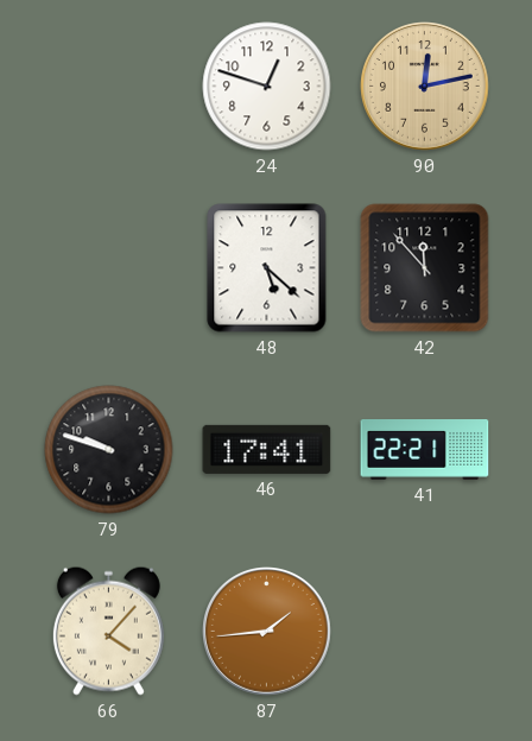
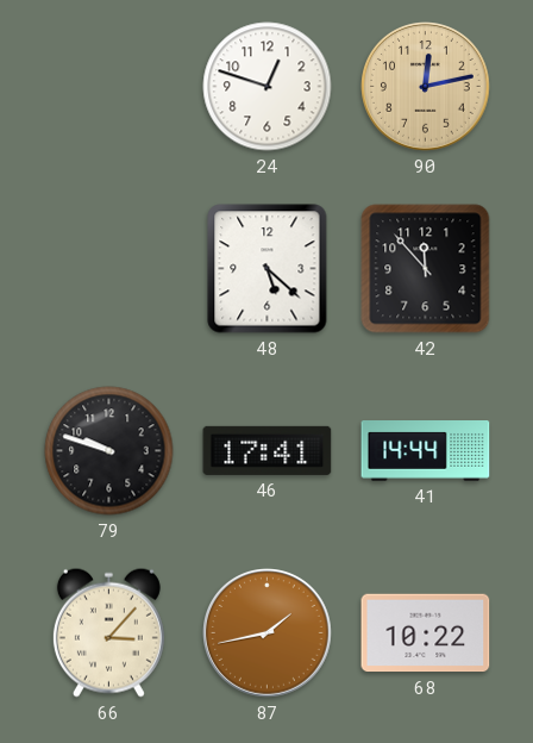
41: 22:21 -> 14:44
66: 4:07 -> 3:07
87: 1:44 -> 1:43
68: none -> 10:22
